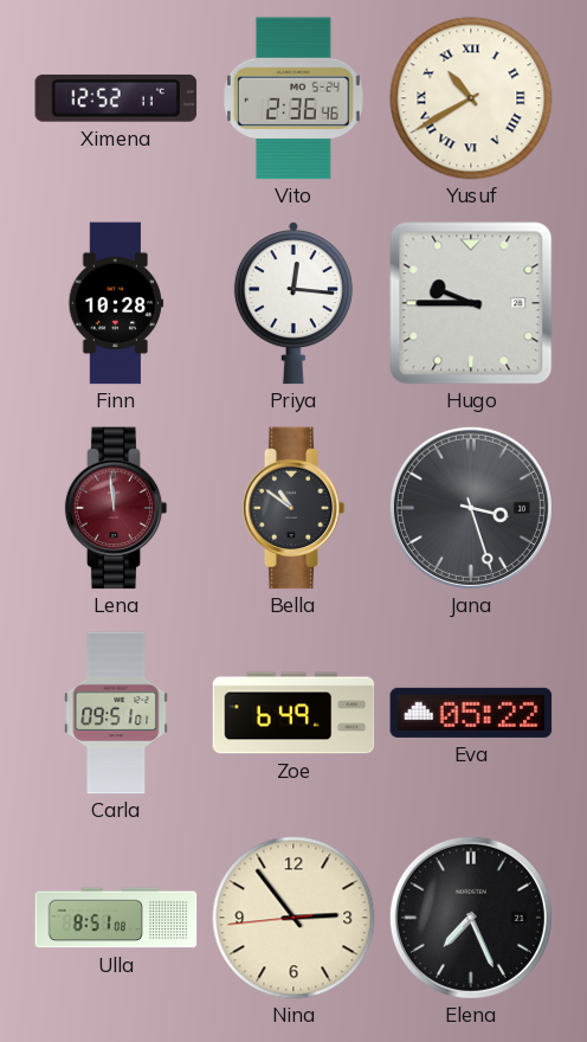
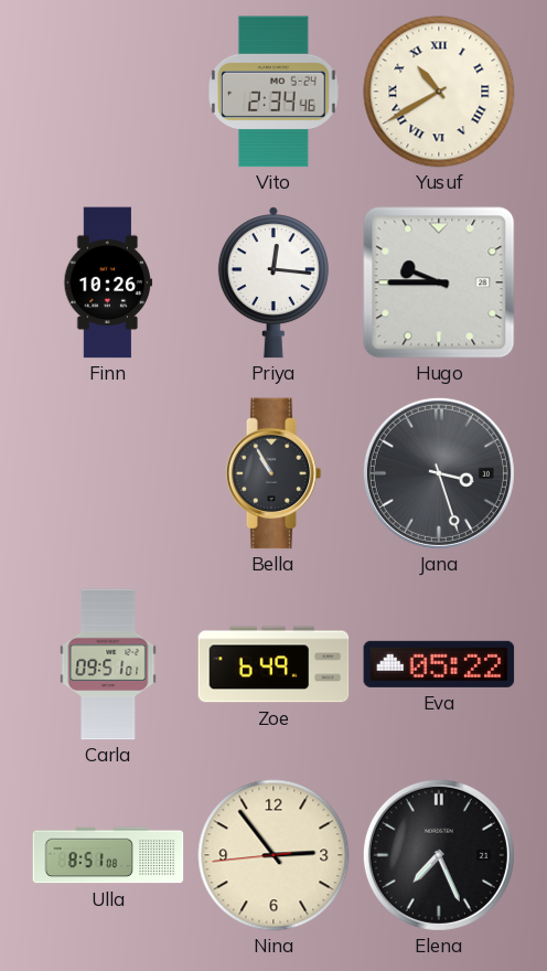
Ximena: 12:52 -> none
Vito: 2:36 -> 2:34
Finn: 10:28 -> 10:26
Lena: 11:59 -> none
Bella: 10:51 -> 10:55
